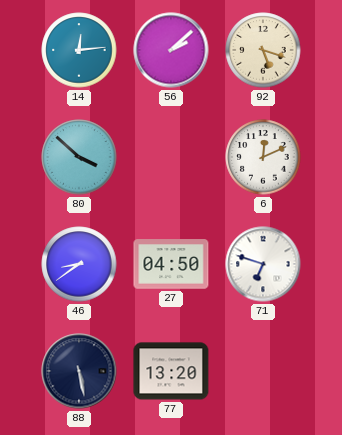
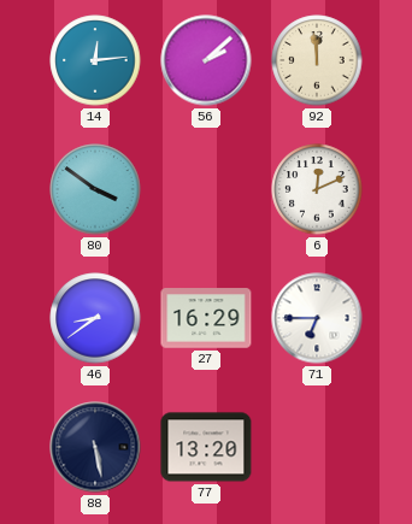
92: 5:18 -> 11:59
80: 3:52 -> 3:51
27: 04:50 -> 16:29
71: 6:48 -> 6:45
